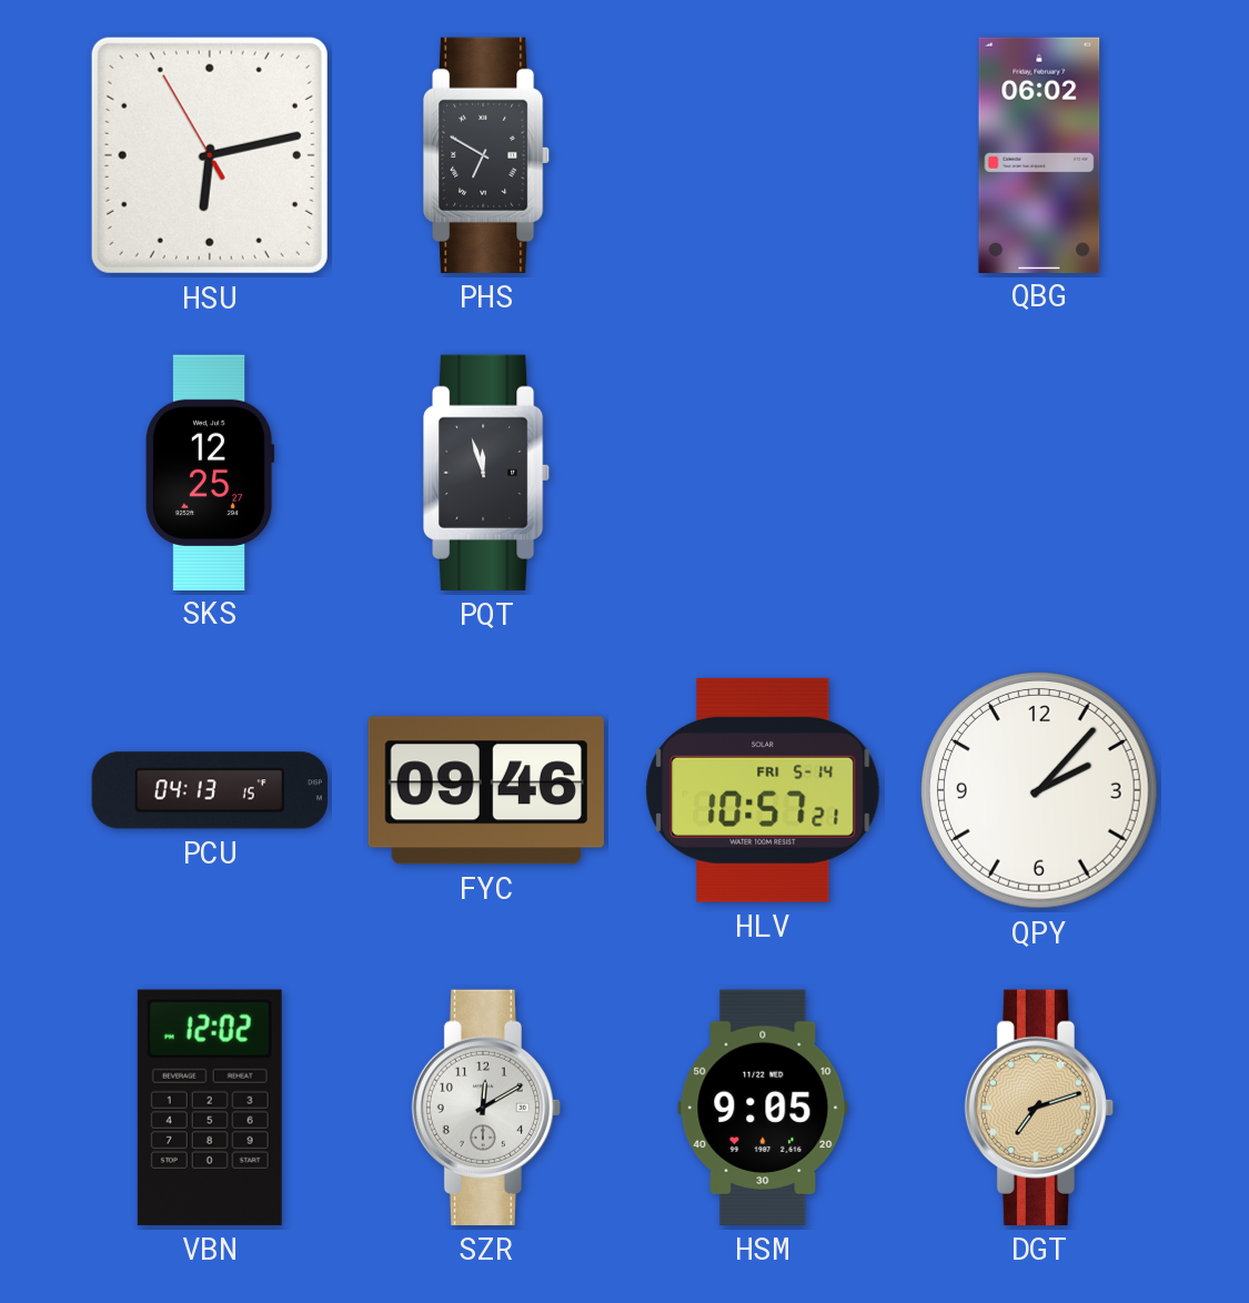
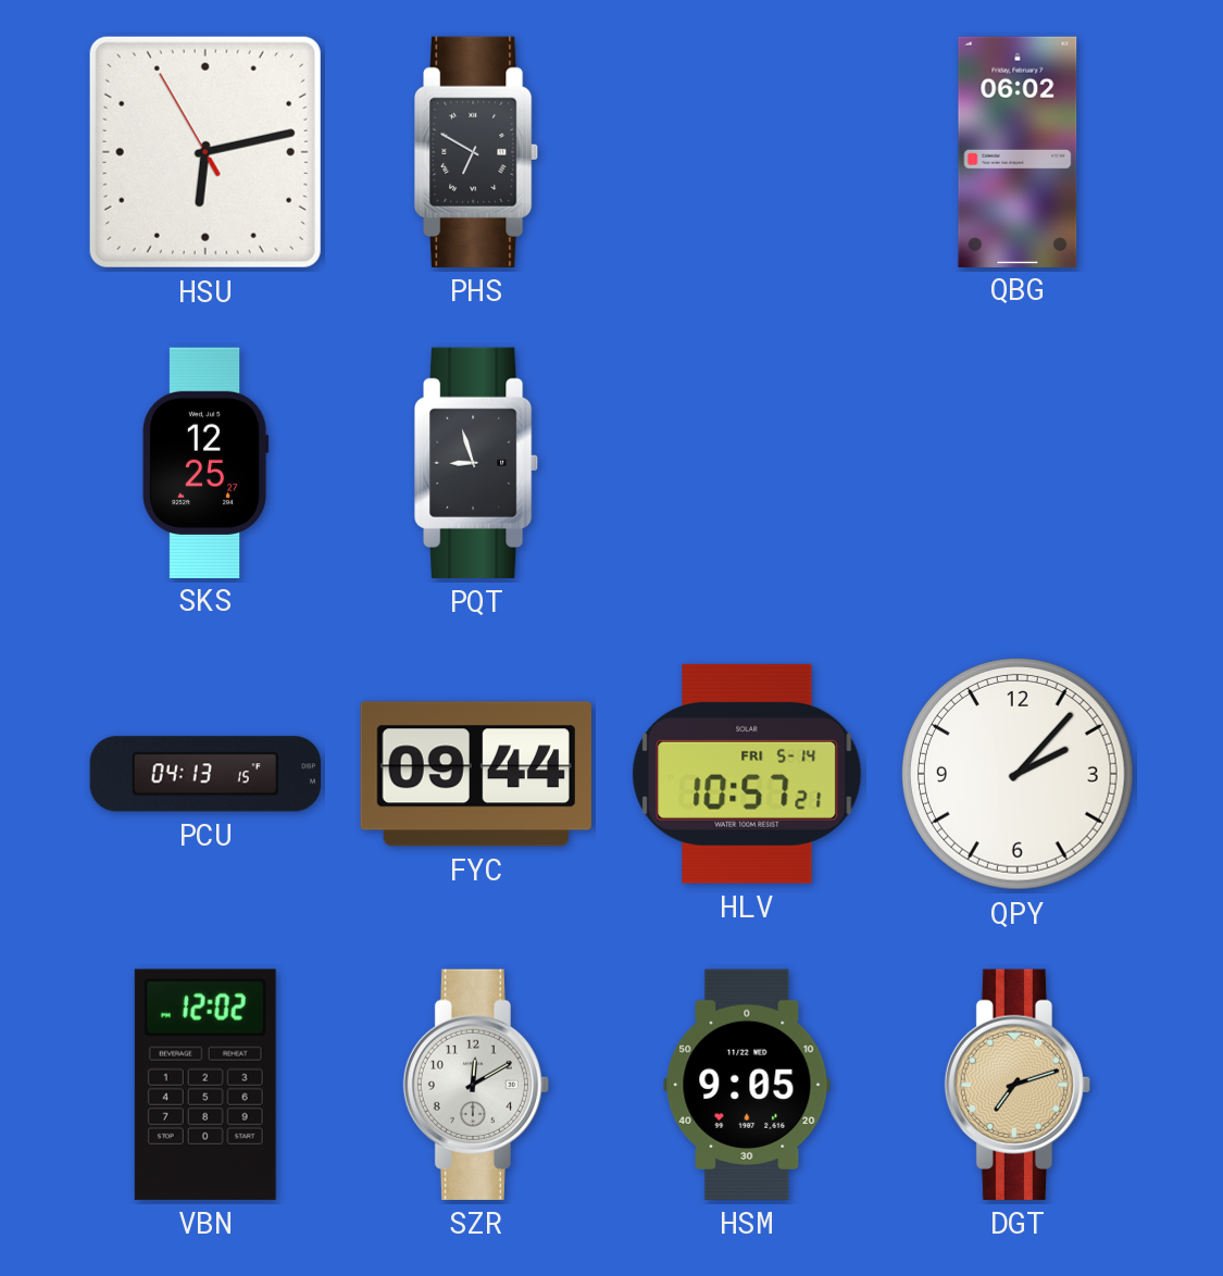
PQT: 11:57 -> 8:57
FYC: 09:46 -> 09:44
